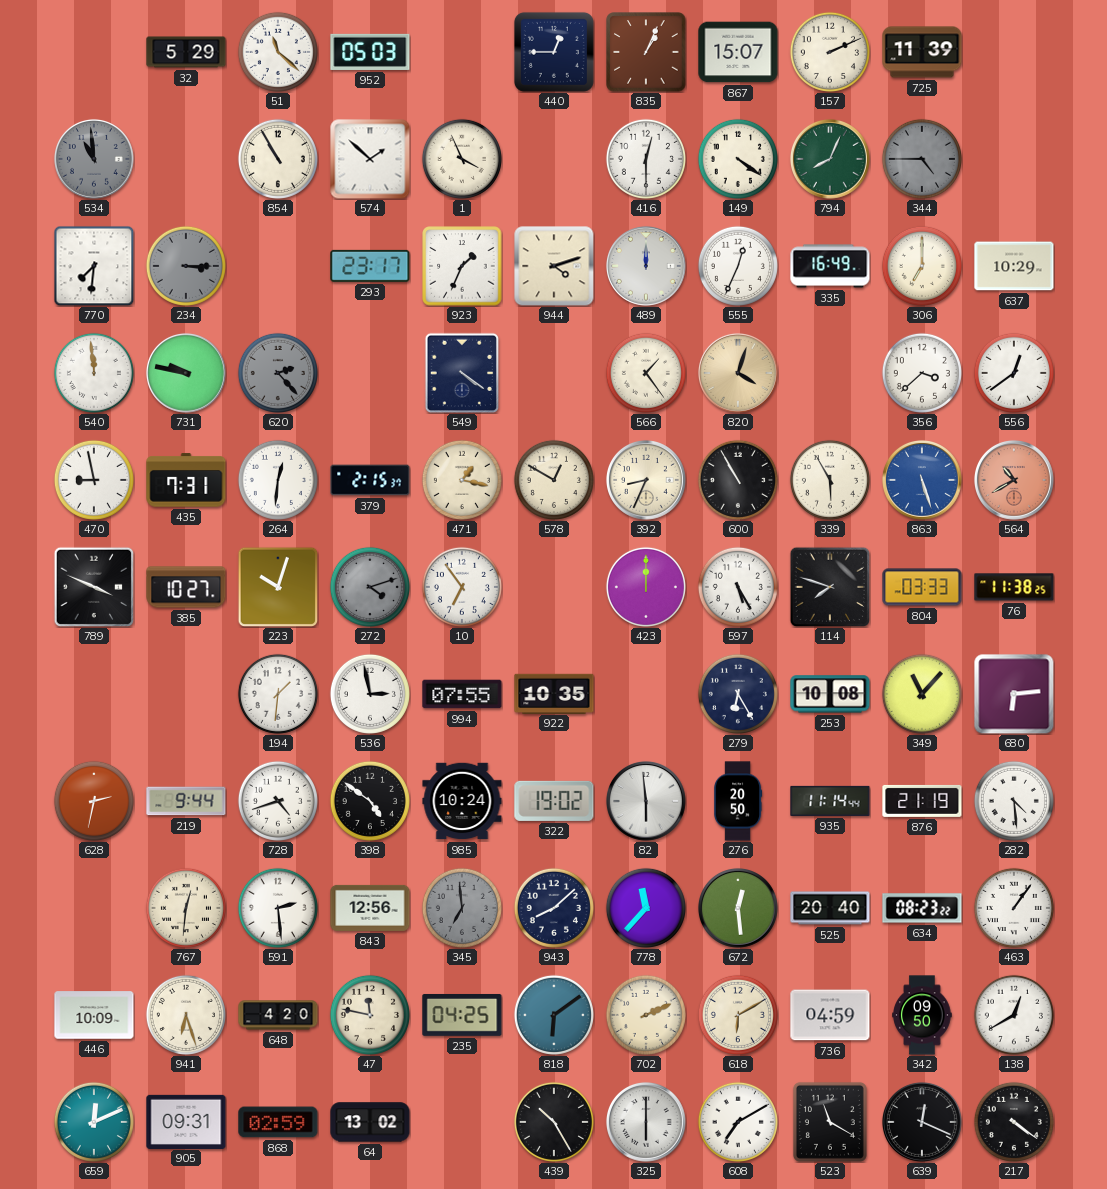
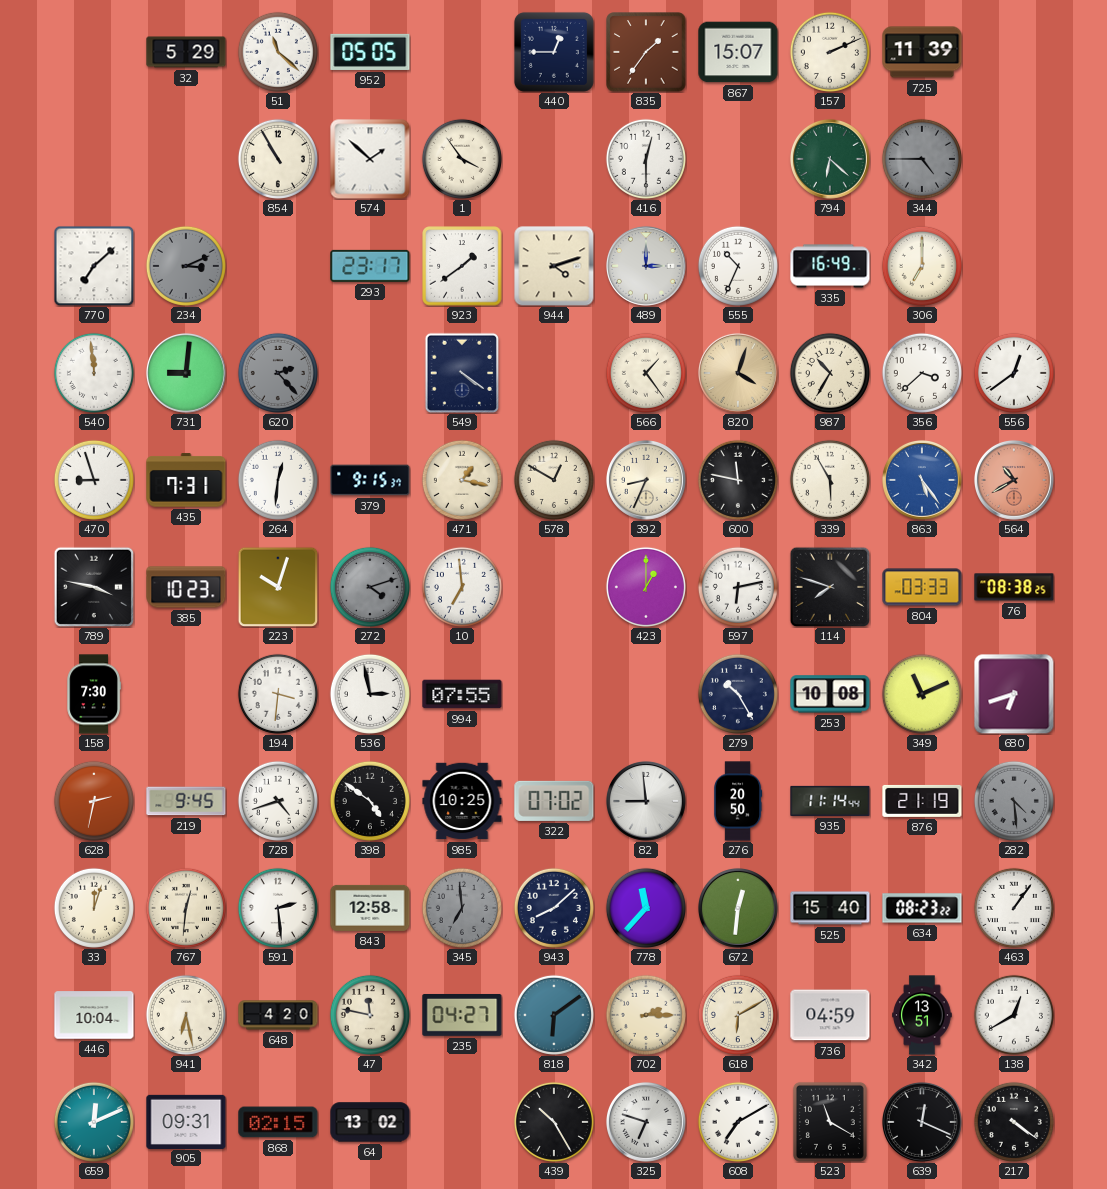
952: 05:03 -> 05:05
835: 1:04 -> 1:36
534: 10:59 -> none
1: 3:56 -> 3:54
149: 4:21 -> none
794: 8:04 -> 6:22
770: 7:31 -> 7:08
234: 3:15 -> 3:11
923: 1:34 -> 1:39
489: 12:00 -> 3:00
555: 12:34 -> 10:34
637: 10:29 -> none
731: 9:47 -> 9:01
987: none -> 10:35
470: 8:58 -> 8:57
379: 2:15 -> 9:15
600: 10:55 -> 11:47
863: 5:27 -> 5:24
789: 3:49 -> 3:47
385: 10:27 -> 10:23
10: 6:54 -> 6:59
423: 12:00 -> 1:00
597: 5:25 -> 6:13
76: 11:38 -> 08:38
158: none -> 7:30
194: 1:31 -> 3:31
922: 10:35 -> none
279: 6:25 -> 10:25
349: 11:07 -> 11:11
680: 6:14 -> 6:42
219: 9:44 -> 9:45
985: 10:24 -> 10:25
322: 19:02 -> 07:02
82: 5:59 -> 8:59
282 dial: white -> grey
33: none -> 12:03
843: 12:56 -> 12:58
672: 12:29 -> 12:31
525: 20:40 -> 15:40
446: 10:09 -> 10:04
941: 6:27 -> 6:28
235: 04:25 -> 04:27
702: 2:11 -> 2:15
342: 09:50 -> 13:51
868: 02:59 -> 02:15
325: 6:00 -> 6:48
